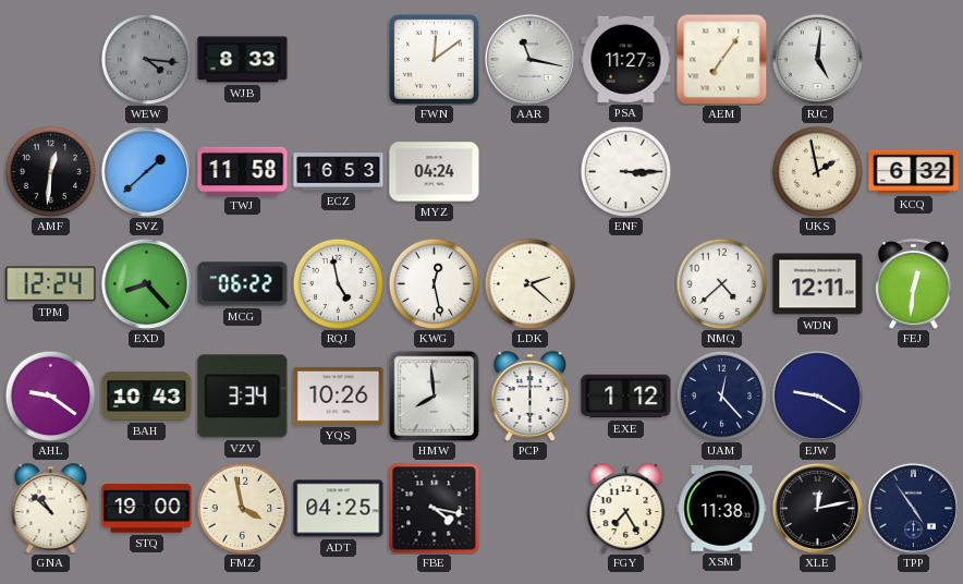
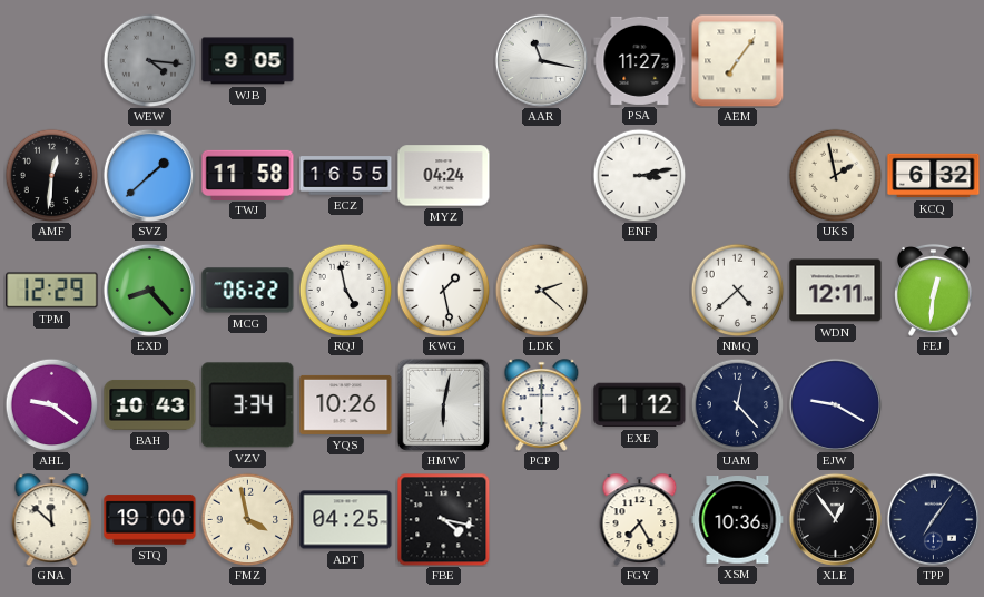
WJB: 8:33 -> 9:05
FWN: 12:09 -> none
RJC: 5:01 -> none
ECZ: 16:53 -> 16:55
ENF: 3:15 -> 3:13
TPM: 12:24 -> 12:29
KWG: 12:28 -> 1:28
HMW: 7:59 -> 6:02
GNA: 10:52 -> 11:52
XSM: 11:38 -> 10:36
XLE: 12:13 -> 12:54
TPP: 4:54 -> 7:06
